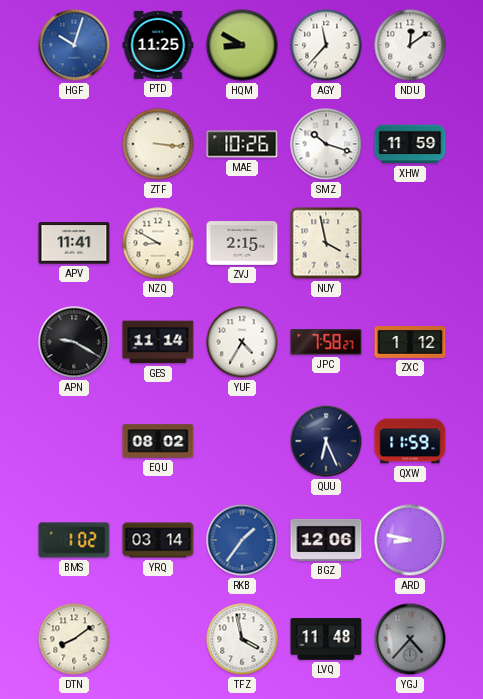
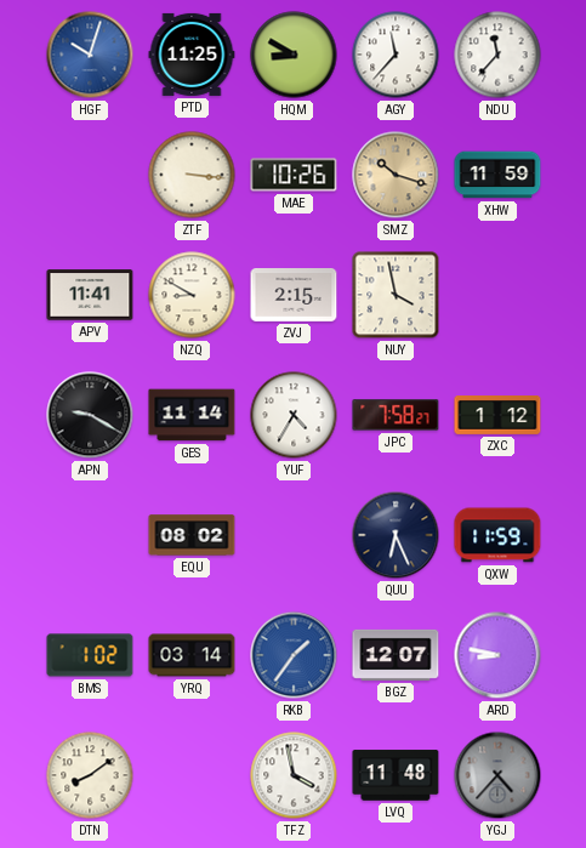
NDU: 12:09 -> 11:37
SMZ dial: white -> champagne
BGZ: 12:06 -> 12:07
